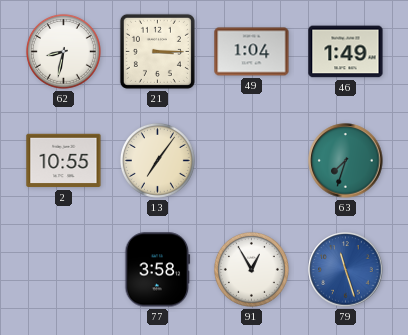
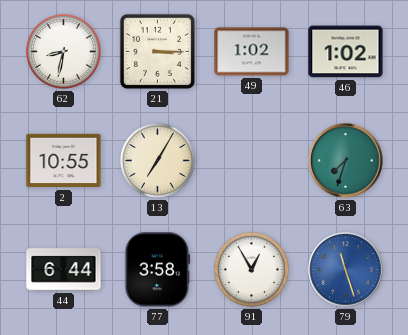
49: 1:04 -> 1:02
46: 1:49 -> 1:02
13: 7:06 -> 7:05
44: none -> 6:44
